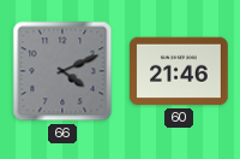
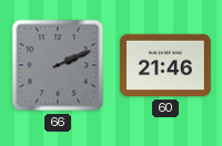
66: 4:11 -> 2:11
